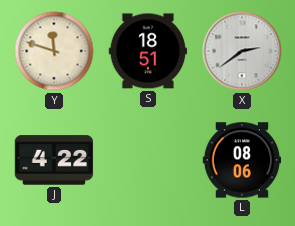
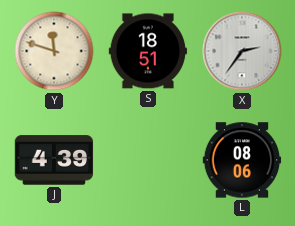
X: 2:39 -> 2:36
J: 4:22 -> 4:39
